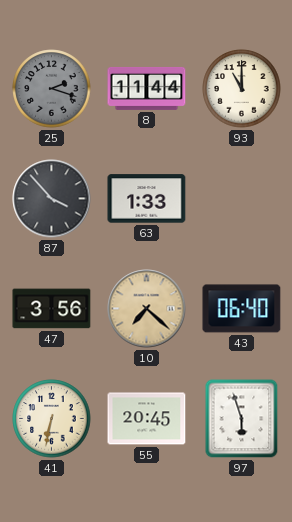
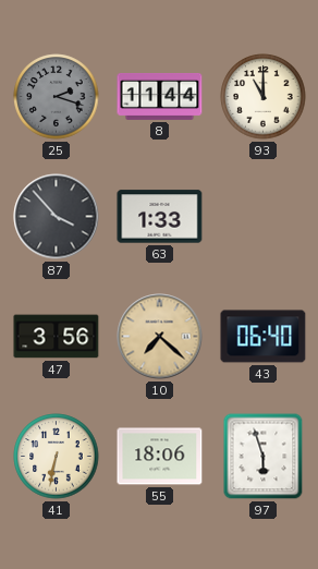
55: 20:45 -> 18:06
